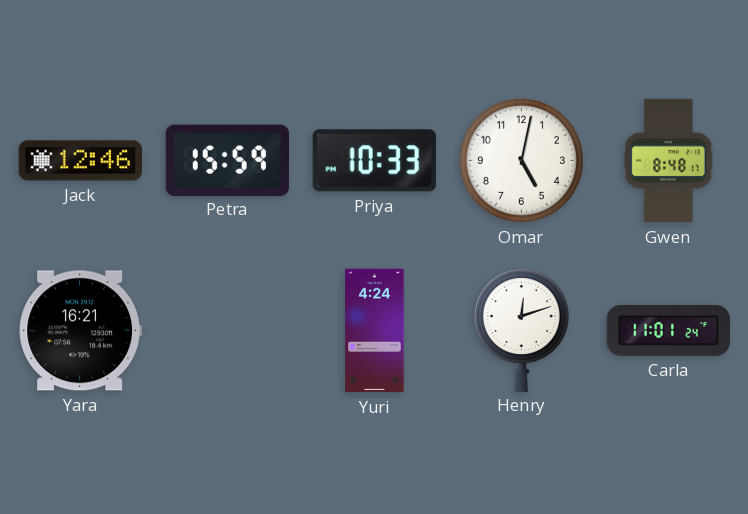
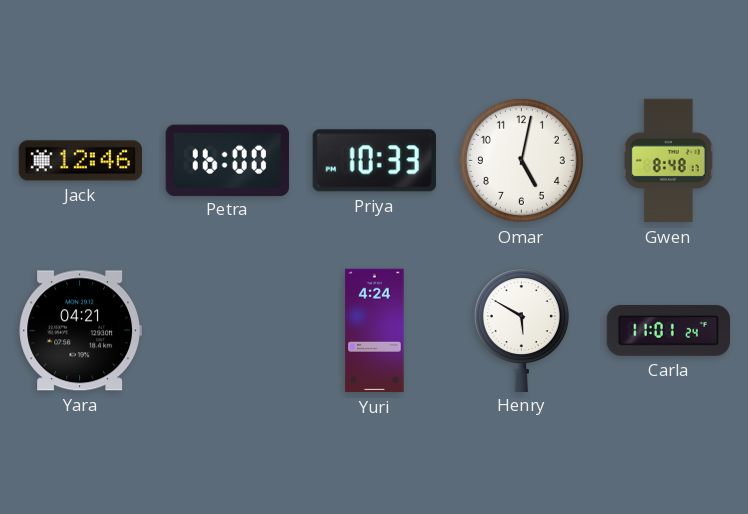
Petra: 15:59 -> 16:00
Yara: 16:21 -> 04:21
Henry: 12:12 -> 5:50
